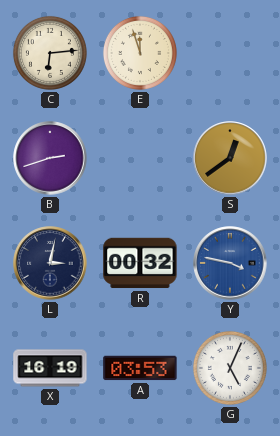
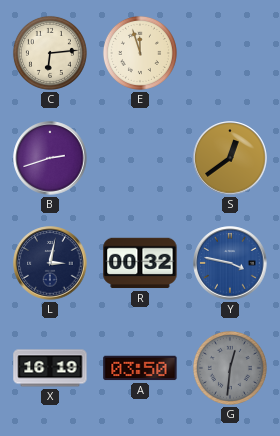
A: 03:53 -> 03:50
G: 5:04 -> 12:31
G dial: white -> grey
